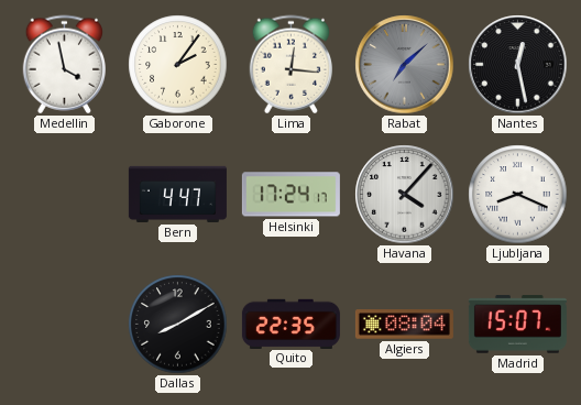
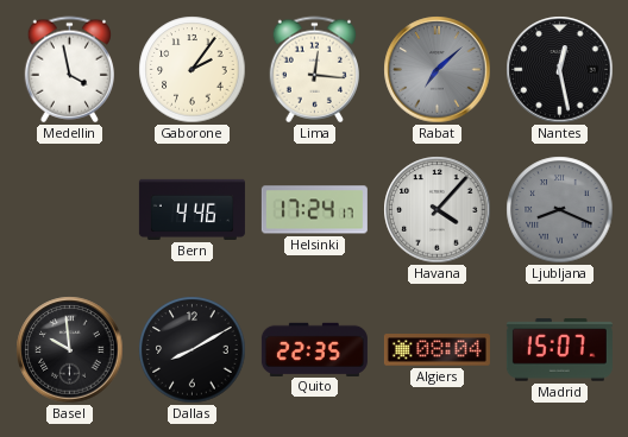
Bern: 4:47 -> 4:46
Ljubljana dial: white -> grey
Basel: none -> 9:59
